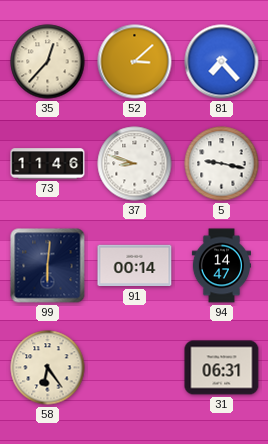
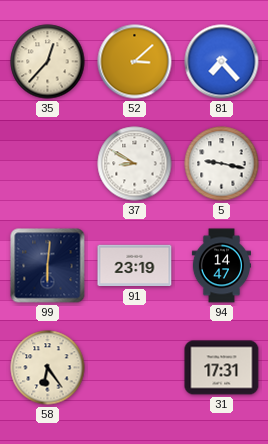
73: 11:46 -> none
37: 8:48 -> 8:50
91: 00:14 -> 23:19
31: 06:31 -> 17:31
